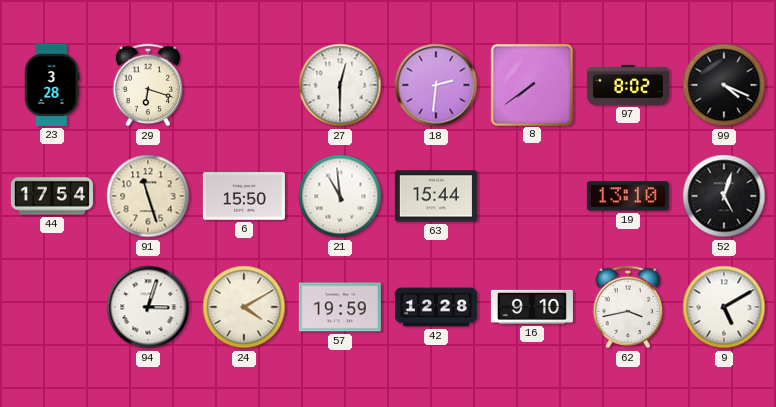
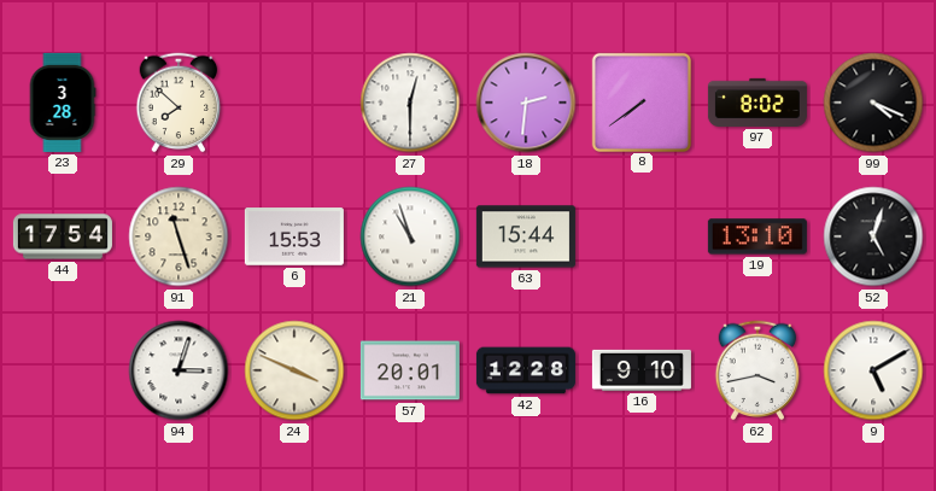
29: 6:18 -> 7:52
6: 15:50 -> 15:53
21: 10:59 -> 10:57
24: 4:10 -> 3:49
57: 19:59 -> 20:01
